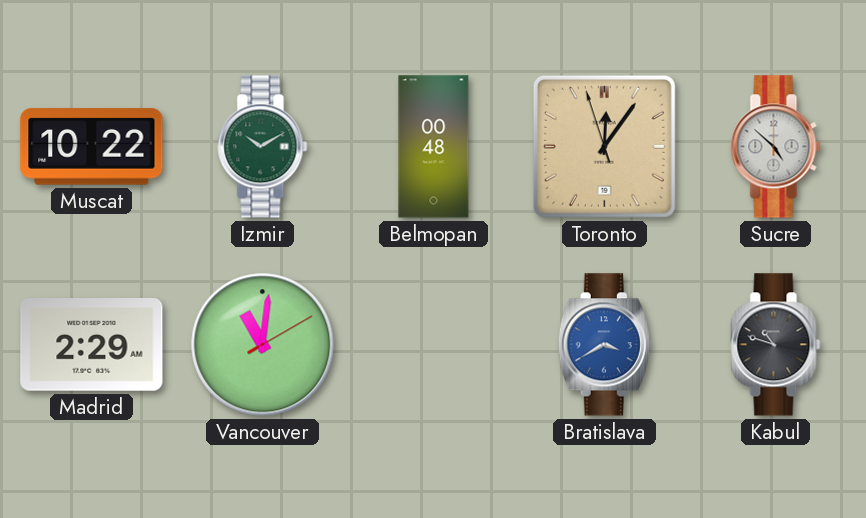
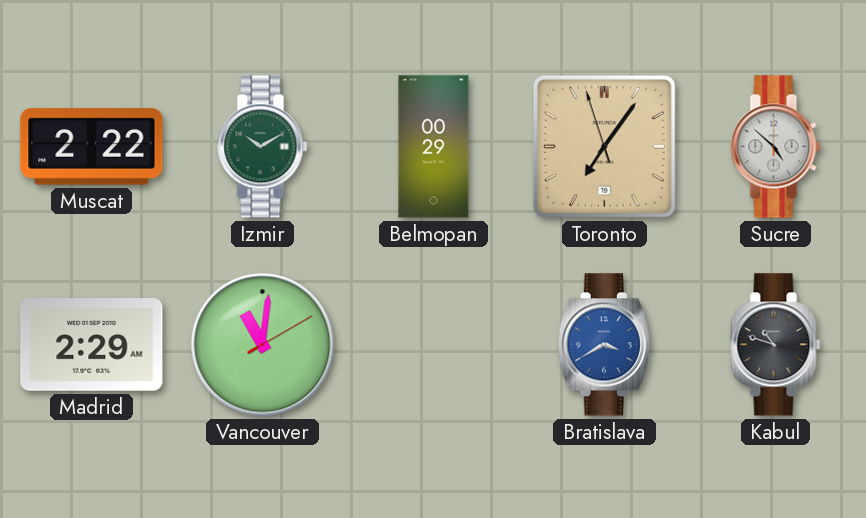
Muscat: 10:22 -> 2:22
Belmopan: 00:48 -> 00:29
Toronto: 12:05 -> 7:05
